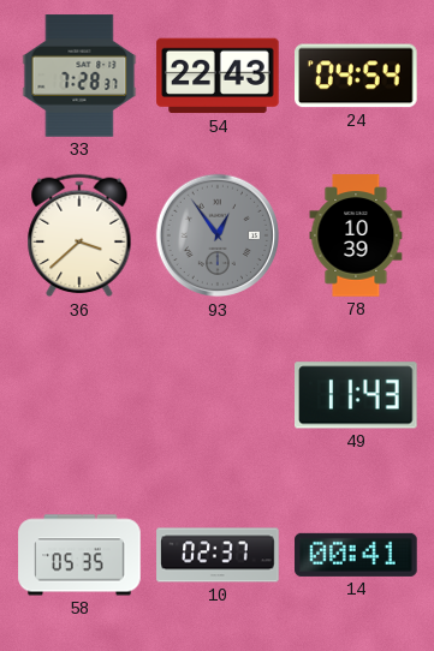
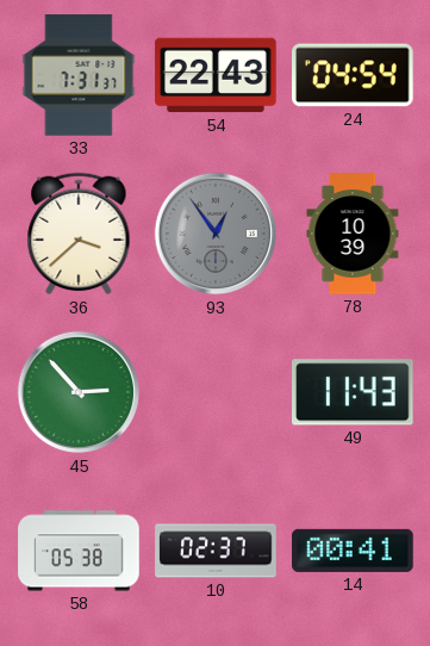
33: 7:28 -> 7:31
45: none -> 2:53
58: 05:35 -> 05:38
